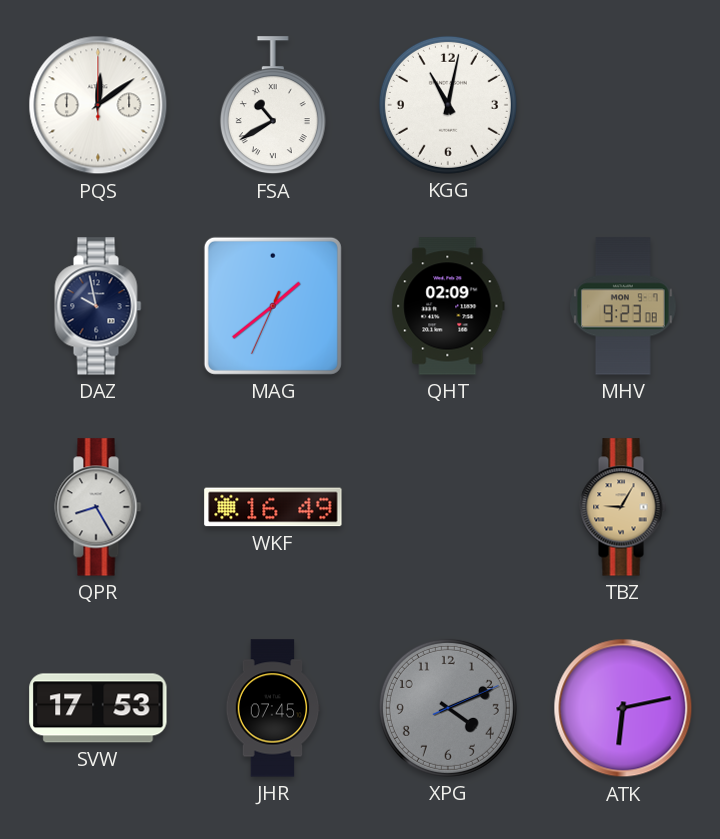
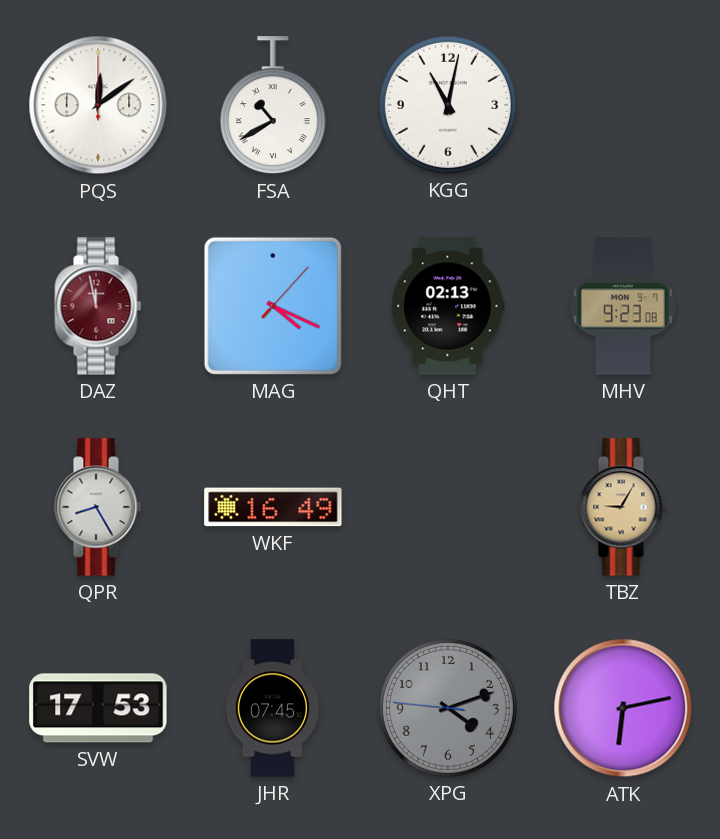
DAZ: 9:58 -> 11:58
DAZ dial: navy -> burgundy
MAG: 1:38 -> 4:19
QHT: 02:09 -> 02:13
XPG: 4:11:11 -> 4:11:46
